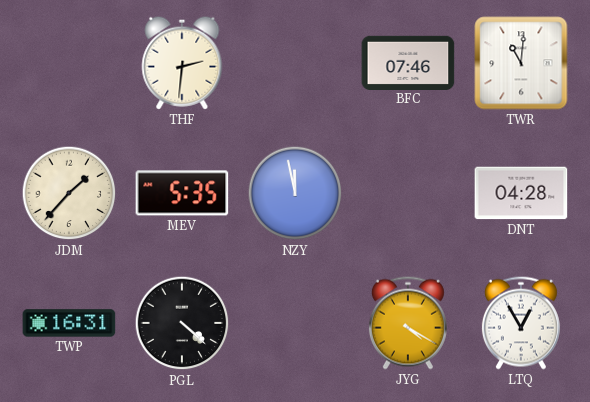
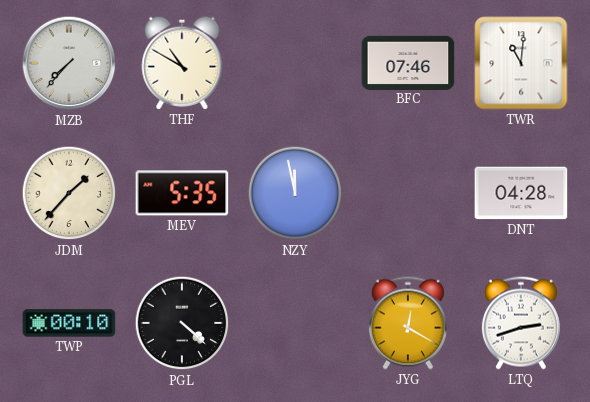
MZB: none -> 7:37
THF: 2:31 -> 10:50
TWP: 16:31 -> 00:10
JYG: 4:20 -> 12:20
LTQ: 12:55 -> 2:42
